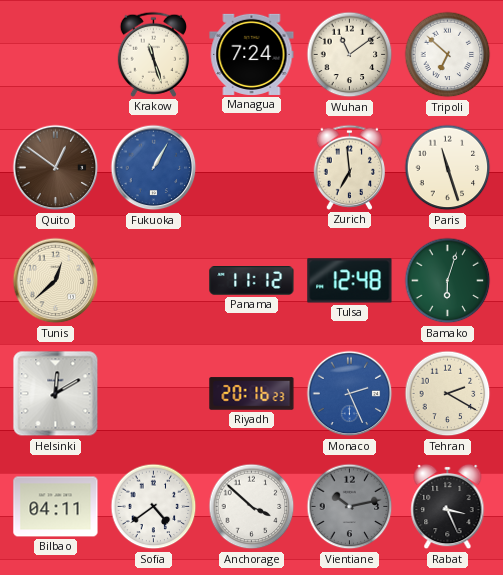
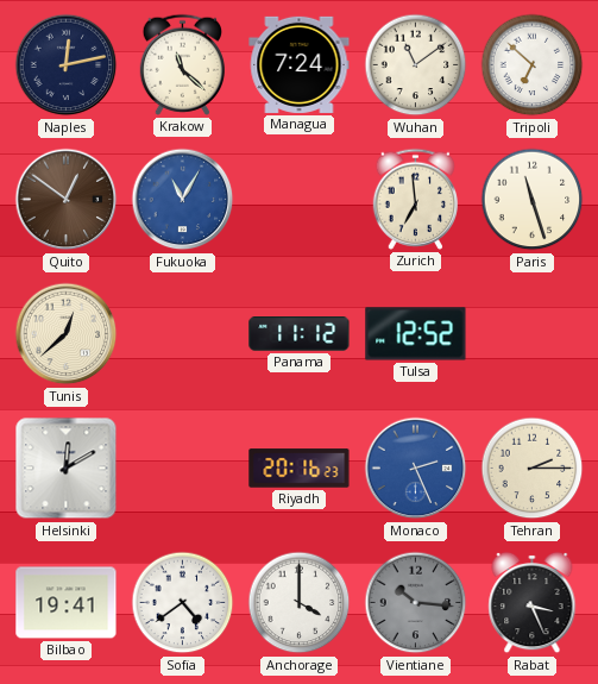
Naples: none -> 12:13
Krakow: 11:27 -> 11:22
Fukuoka: 1:05 -> 11:05
Tulsa: 12:48 -> 12:52
Bamako: 6:03 -> none
Tehran: 2:20 -> 2:15
Bilbao: 04:11 -> 19:41
Anchorage: 3:52 -> 4:00
Vientiane: 10:13 -> 10:16
